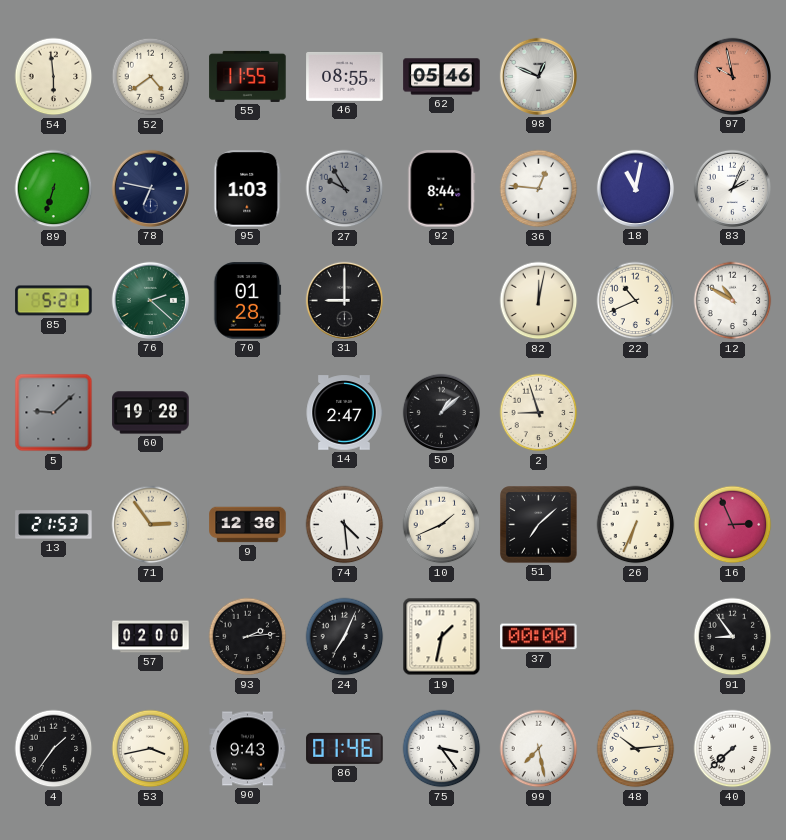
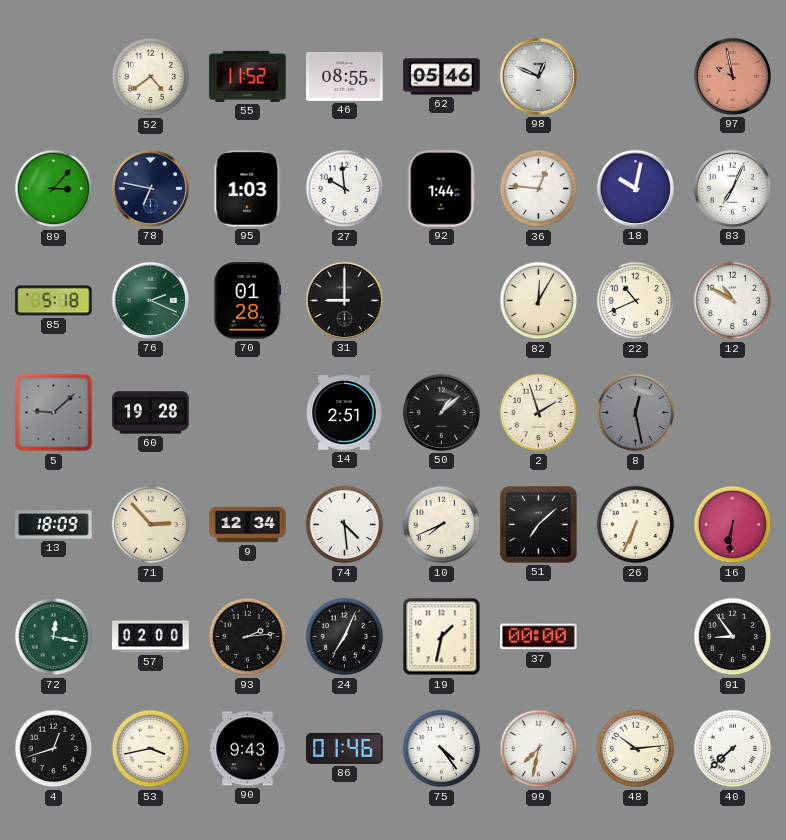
54: 5:59 -> none
55: 11:55 -> 11:52
89: 6:33 -> 3:07
27: 9:55 -> 9:59
27 dial: grey -> white
92: 8:44 -> 1:44
18: 11:02 -> 10:02
83: 2:04 -> 7:04
85: 5:21 -> 5:18
76: 2:22 -> 2:19
82: 12:02 -> 12:05
14: 2:47 -> 2:51
2: 8:57 -> 1:57
8: none -> 12:28
13: 21:53 -> 18:09
71: 2:54 -> 2:53
9: 12:36 -> 12:34
10: 1:41 -> 7:41
16: 2:56 -> 6:31
72: none -> 12:17
4: 1:36 -> 12:42
75: 3:24 -> 4:24
99: 7:28 -> 7:32
